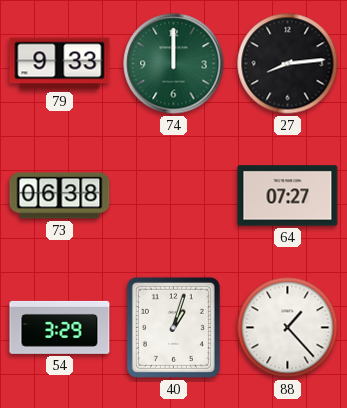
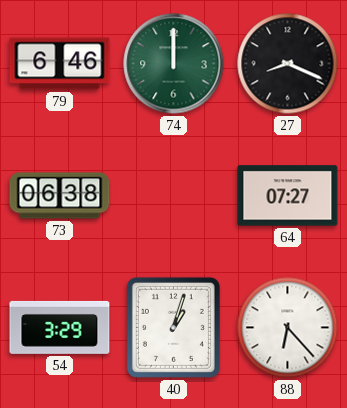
79: 9:33 -> 6:46
27: 8:14 -> 8:19
88: 1:23 -> 6:23
